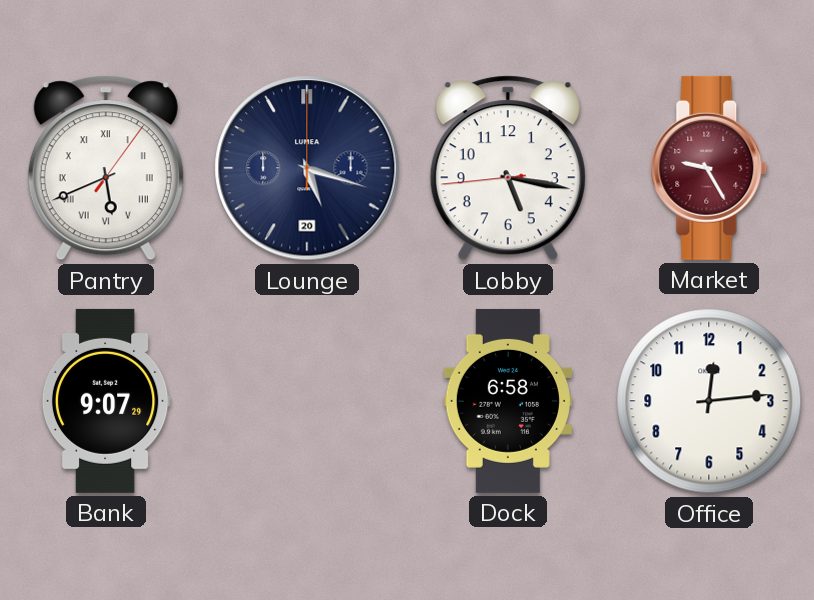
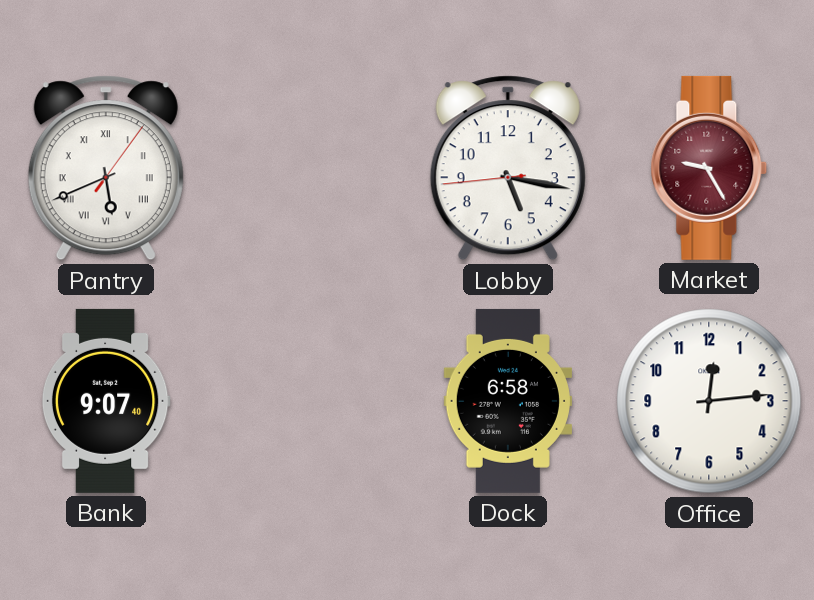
Lounge: 5:18 -> none
Bank: 9:07:29 -> 9:07:40
